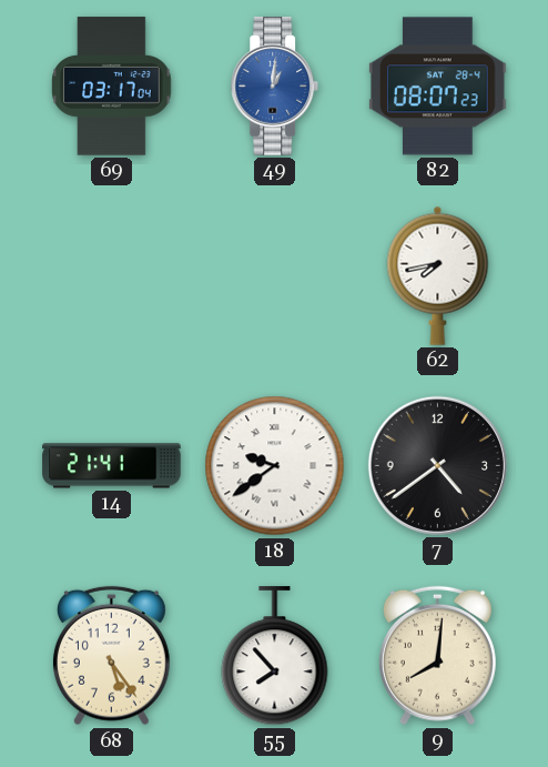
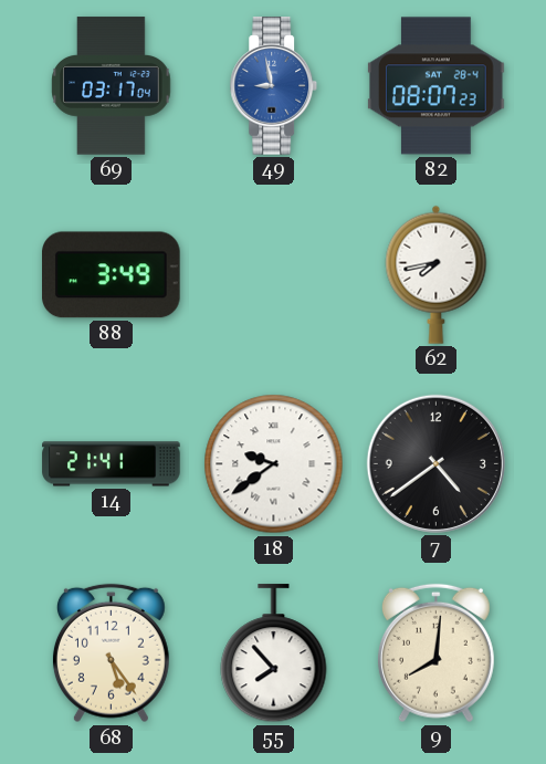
49: 1:01 -> 8:58
88: none -> 3:49
